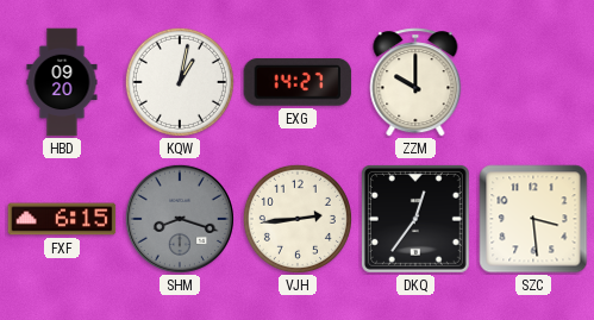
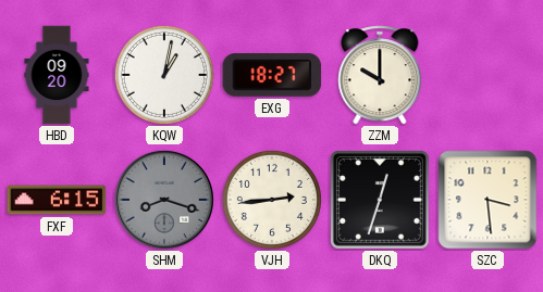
EXG: 14:27 -> 18:27
DKQ: 12:36 -> 12:33
